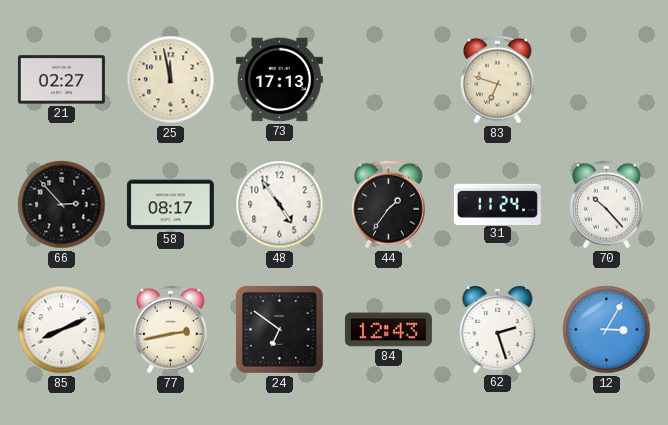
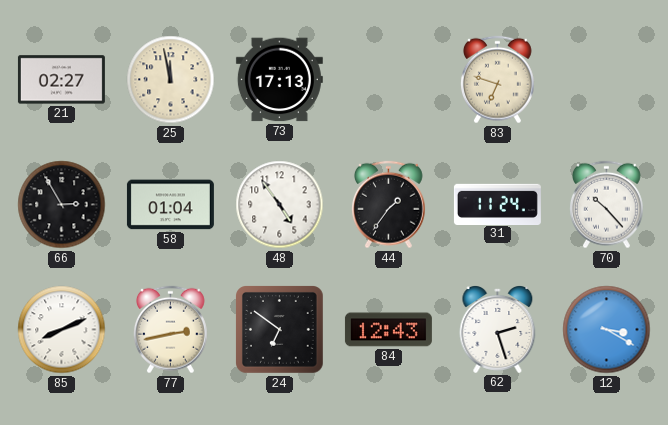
66: 2:53 -> 2:55
58: 08:17 -> 01:04
12: 3:05 -> 3:20
